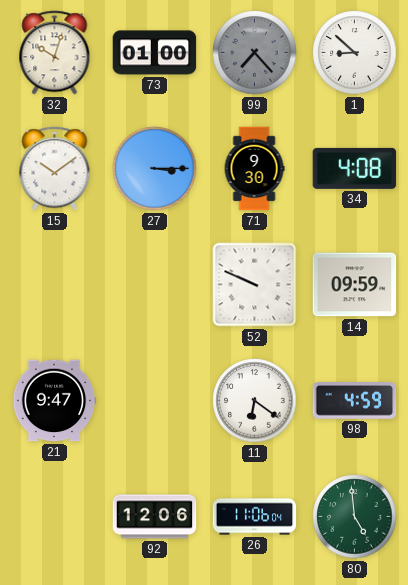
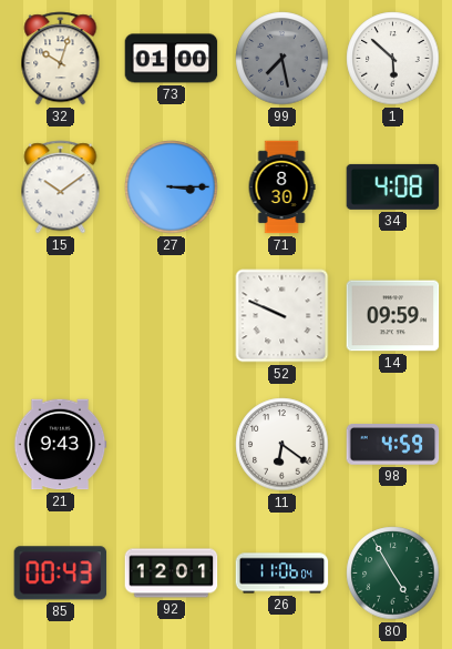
99: 7:23 -> 7:28
1: 8:52 -> 5:52
71: 9:30 -> 8:30
21: 9:47 -> 9:43
85: none -> 00:43
92: 12:06 -> 12:01
80: 4:59 -> 4:55
